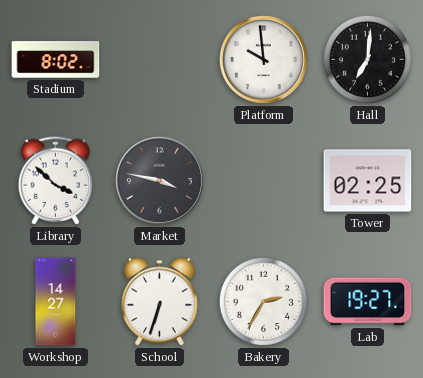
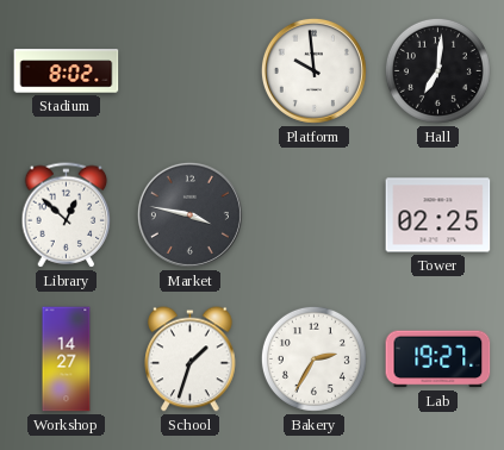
Library: 3:52 -> 12:52
School: 6:33 -> 1:33
